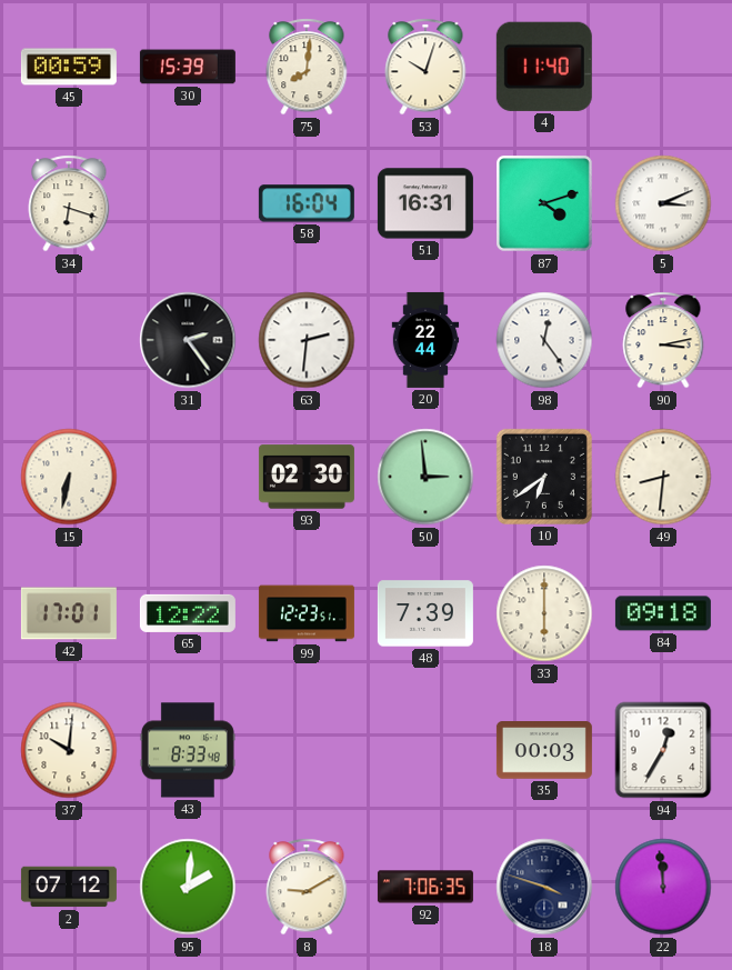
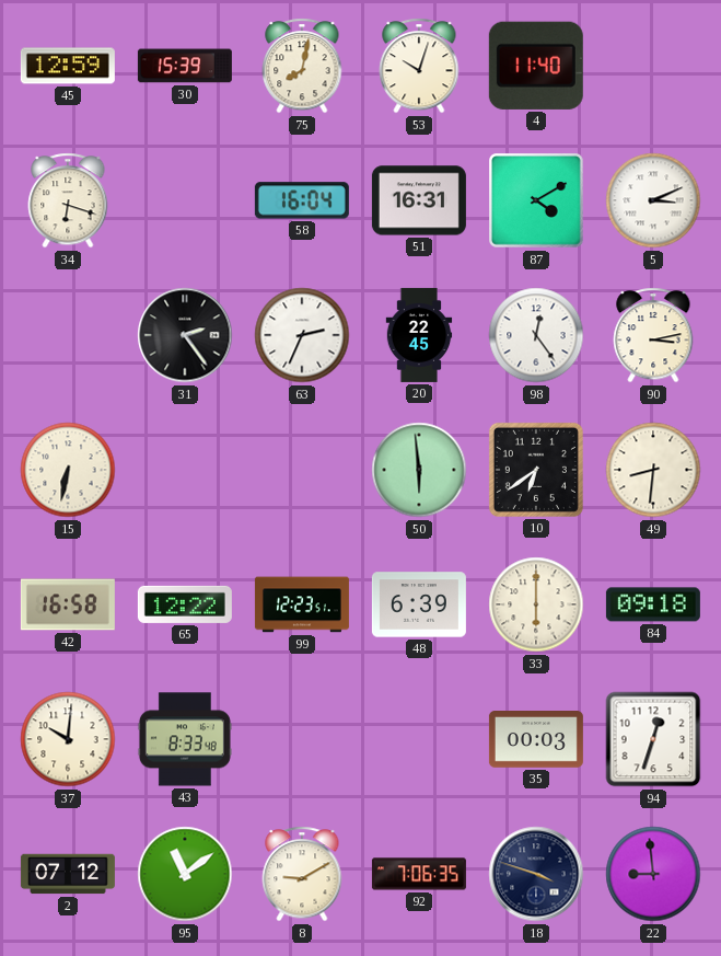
45: 00:59 -> 12:59
75: 8:01 -> 8:02
87: 4:12 -> 4:10
63: 2:31 -> 2:34
20: 22:44 -> 22:45
93: 02:30 -> none
50: 2:59 -> 5:59
42: 17:01 -> 16:58
48: 7:39 -> 6:39
94: 12:35 -> 12:33
95: 2:01 -> 11:09
22: 11:59 -> 8:59
